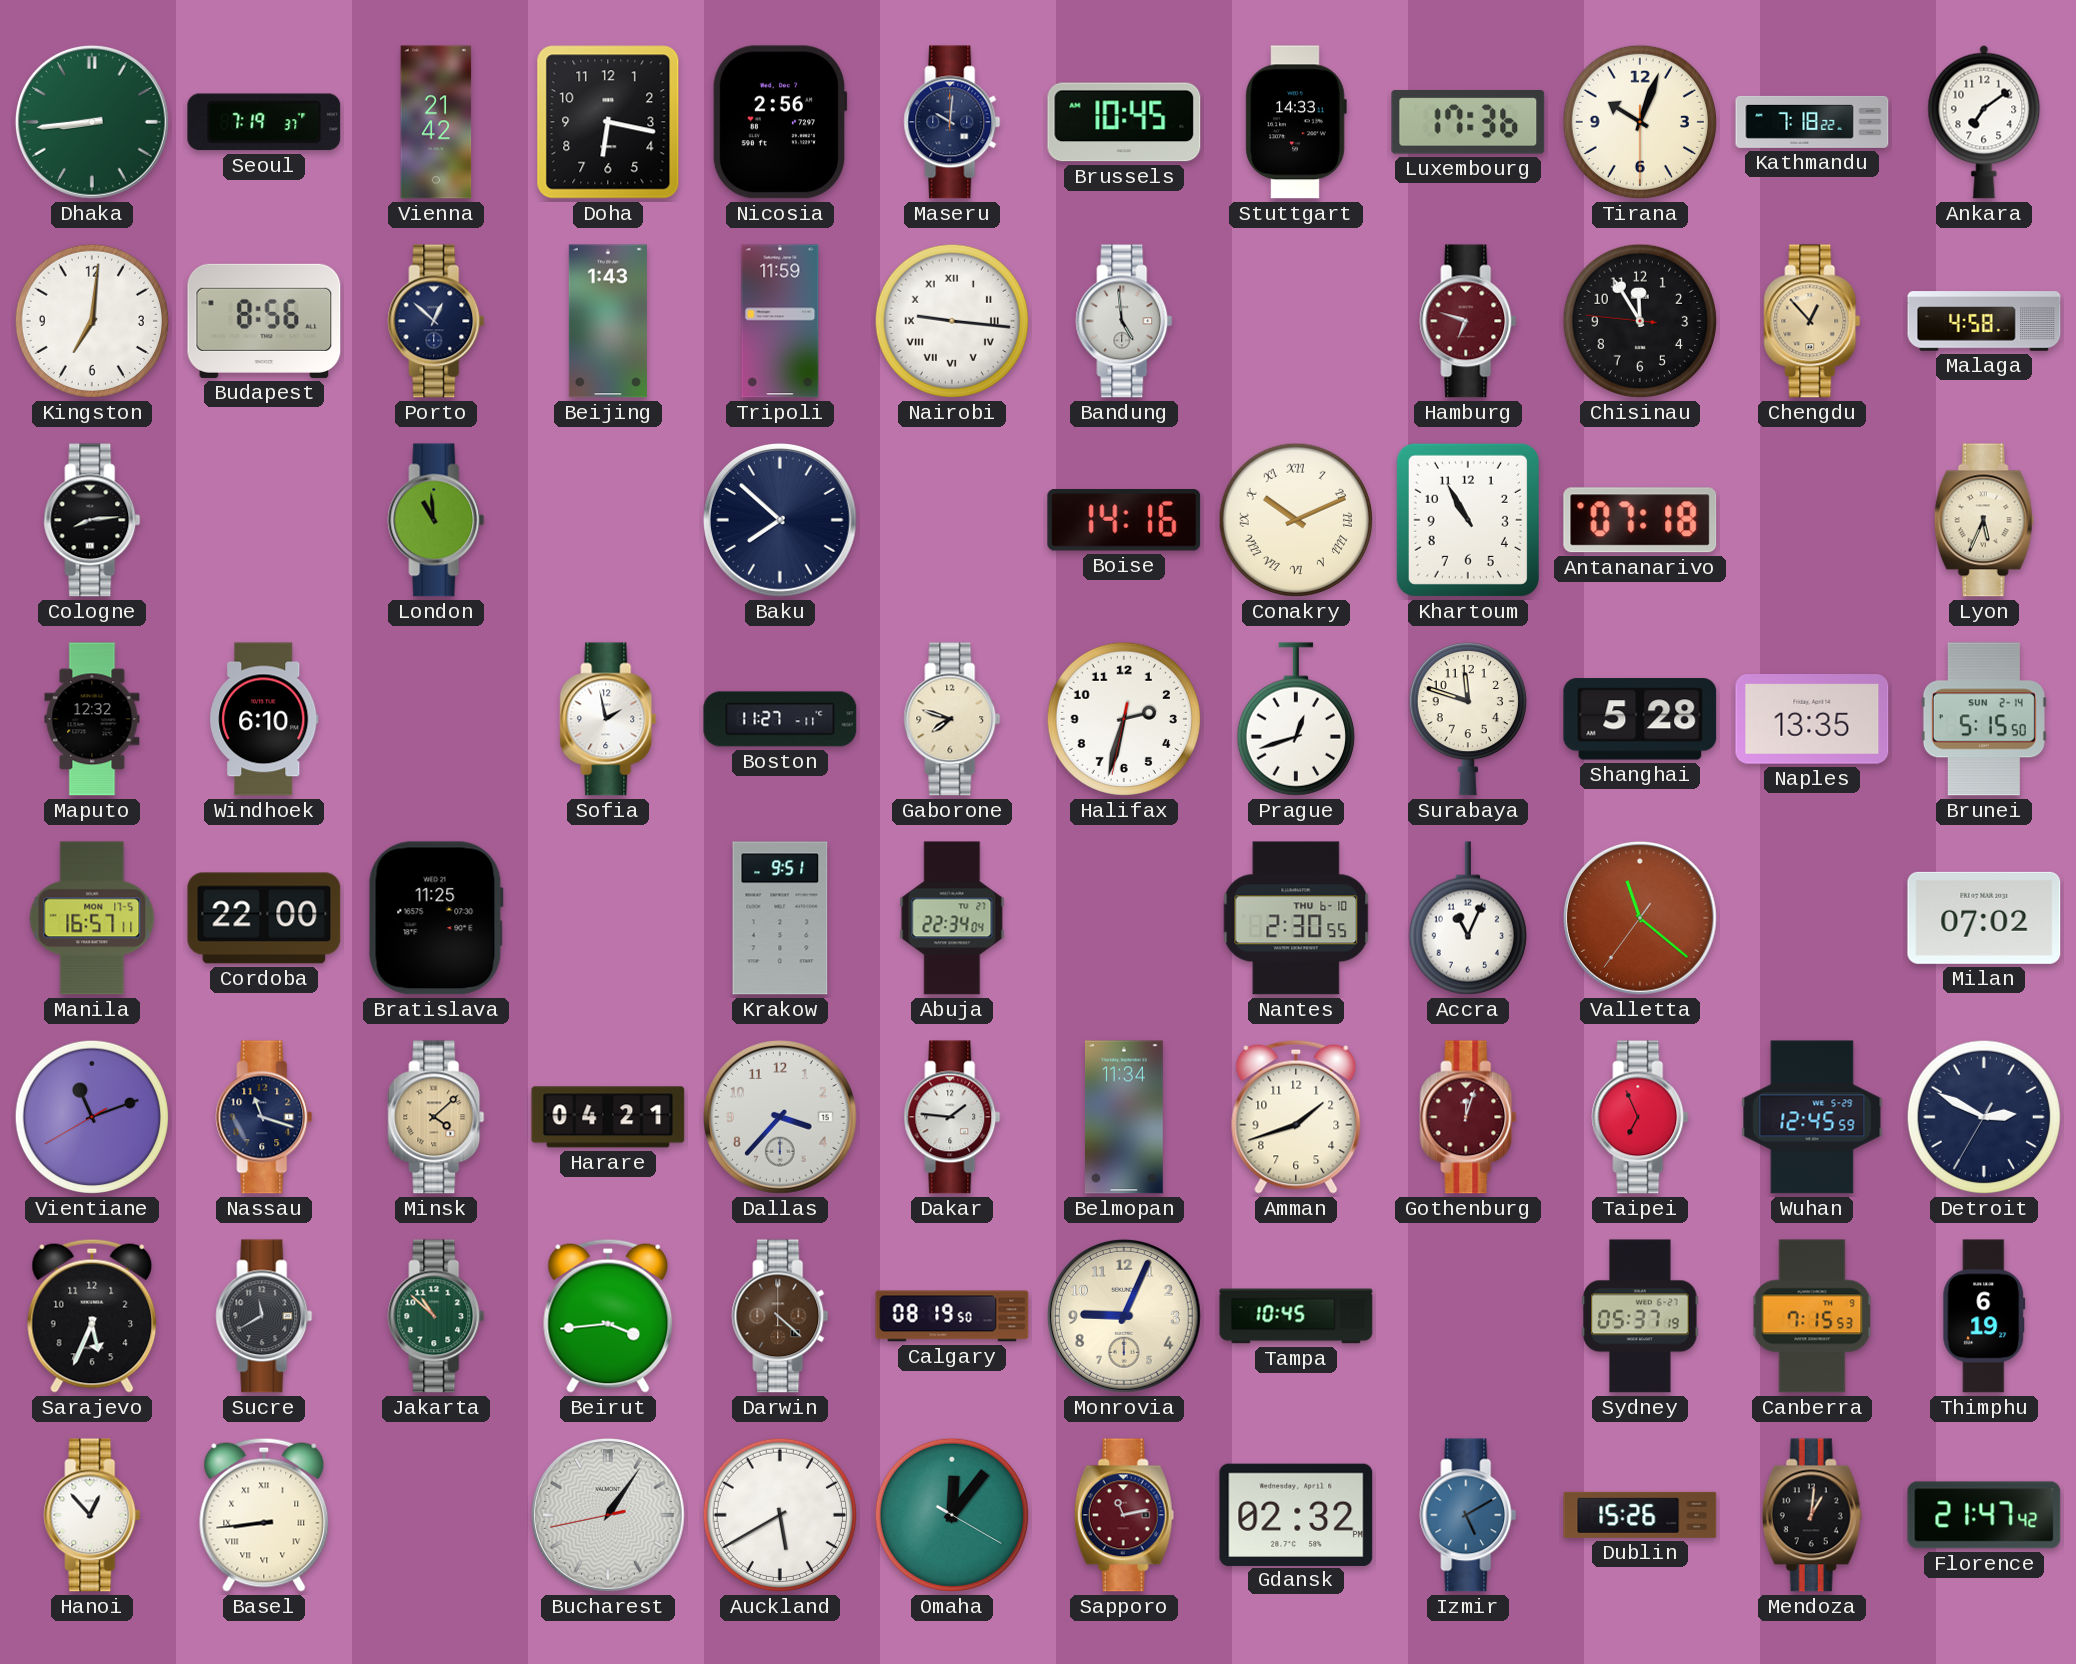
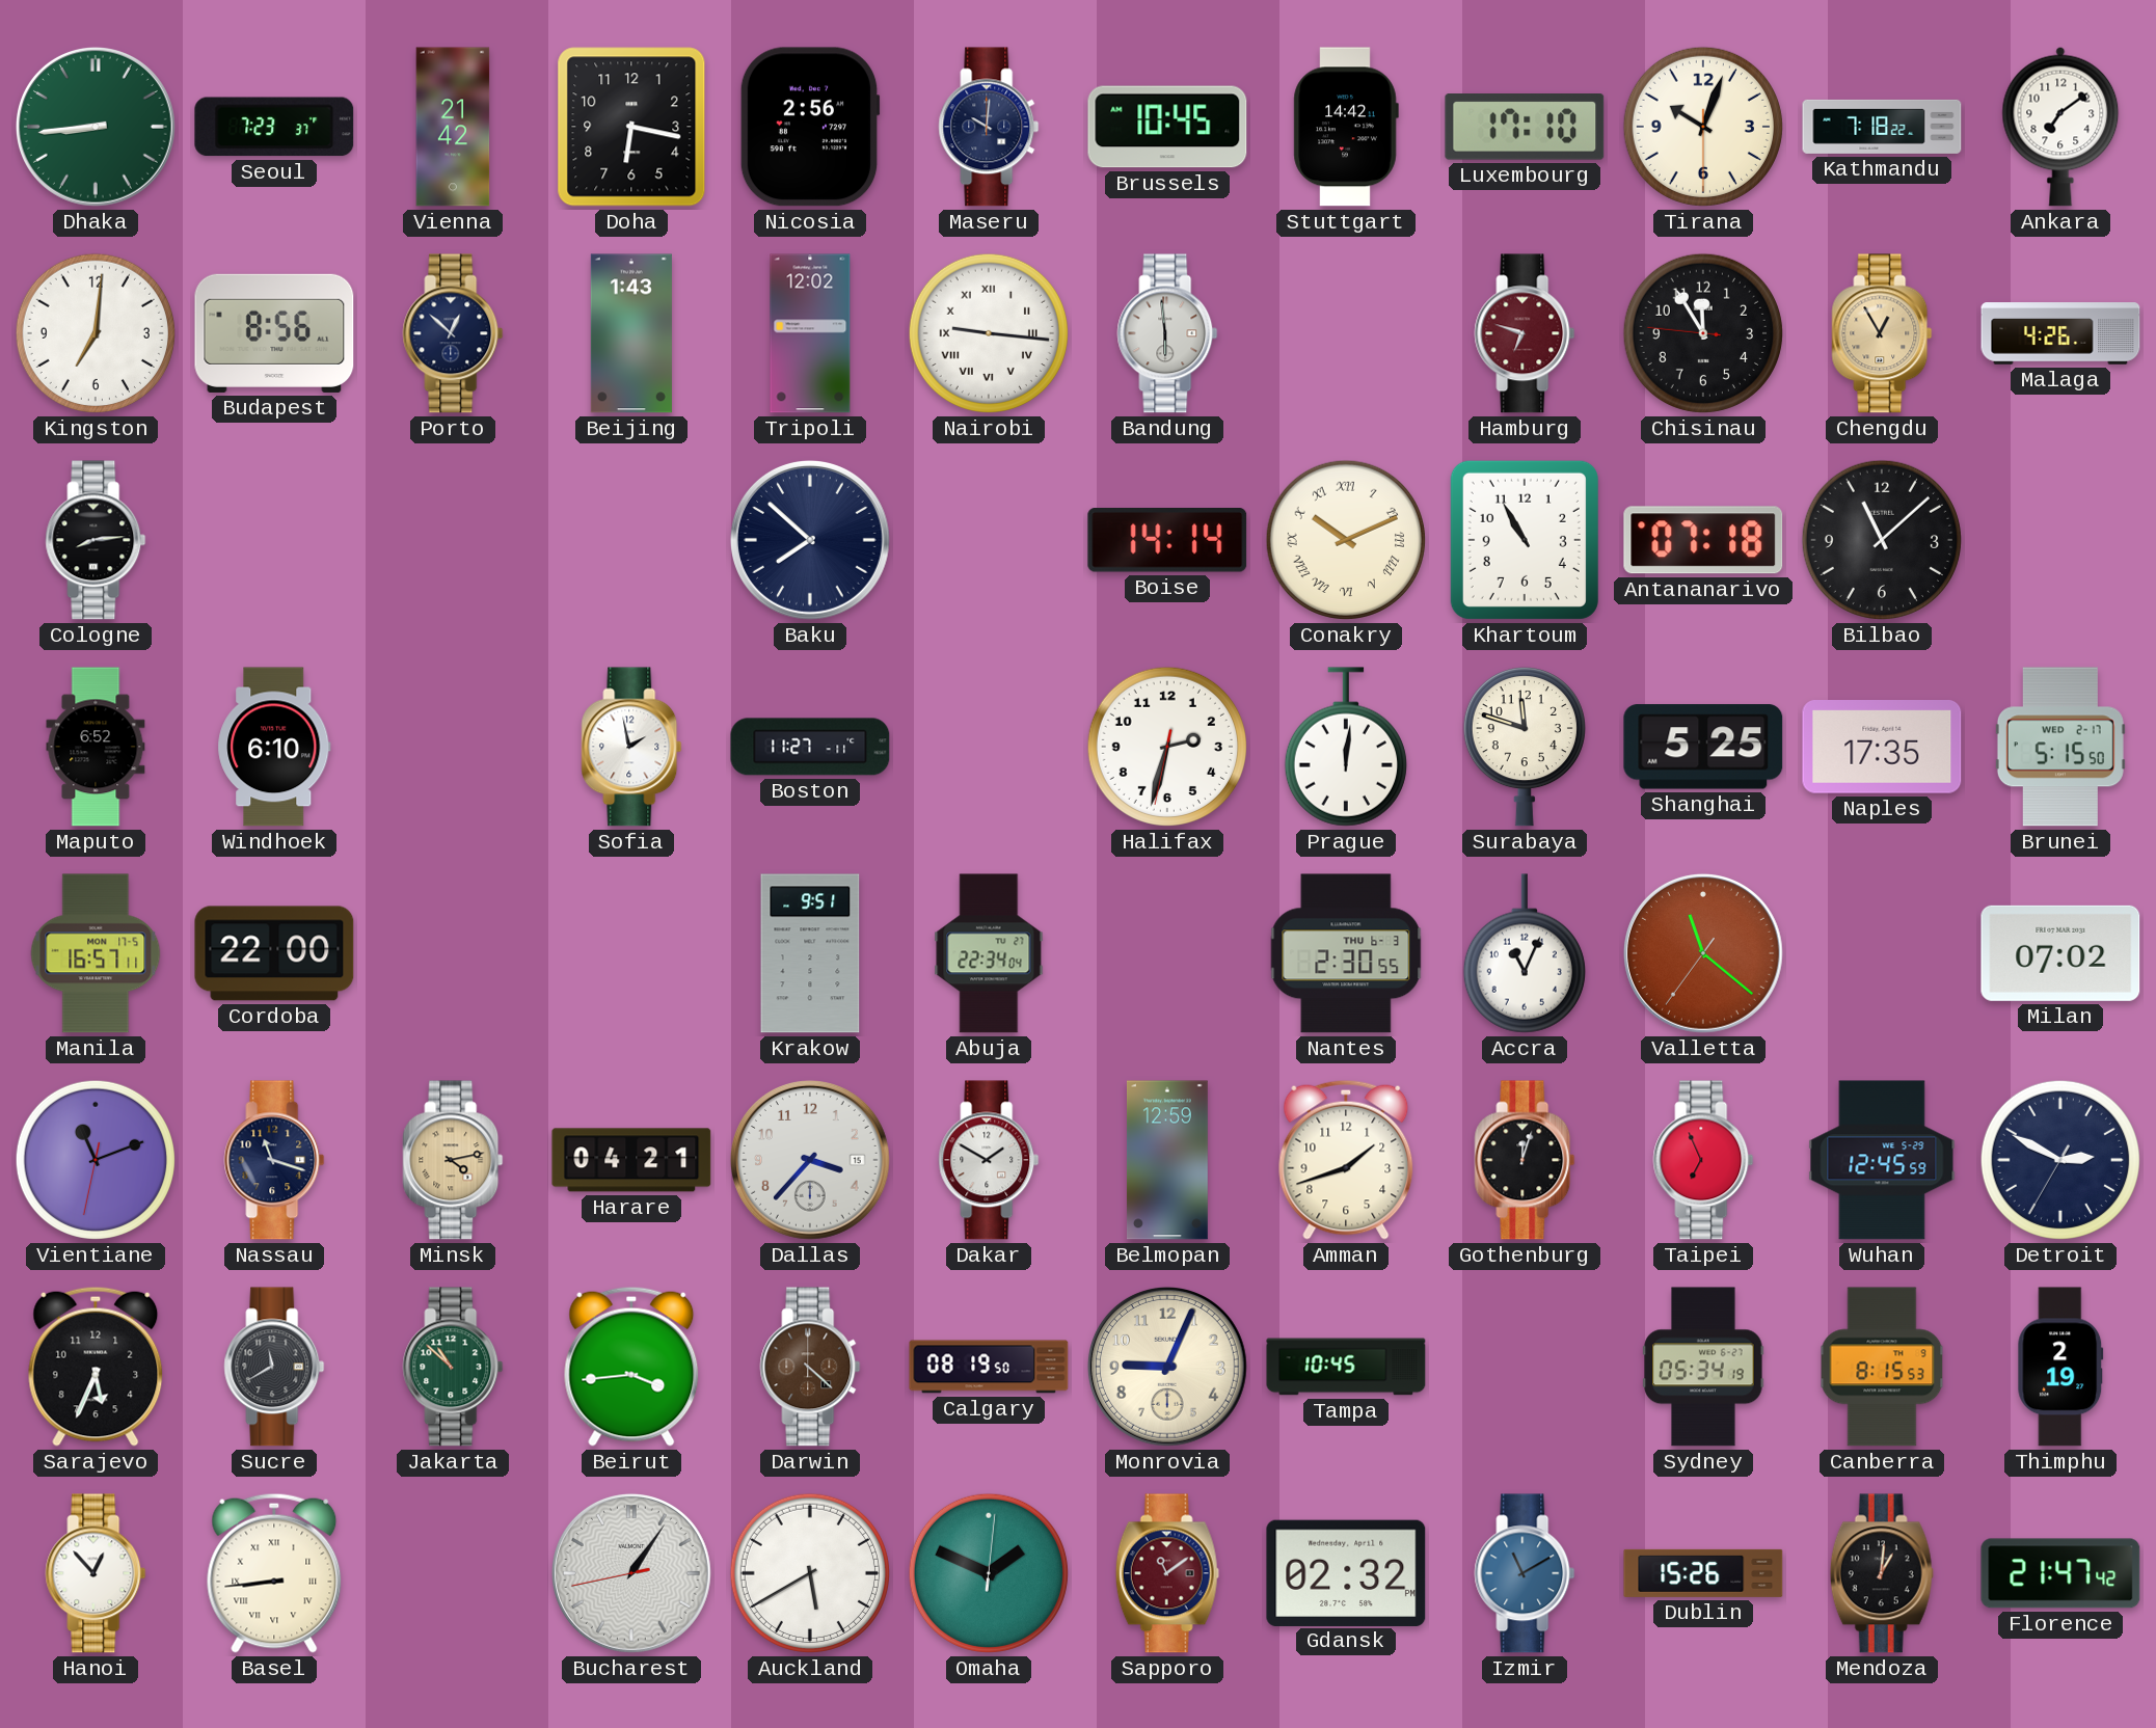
Seoul: 7:19 -> 7:23
Stuttgart: 14:33 -> 14:42
Luxembourg: 17:36 -> 17:10
Tripoli: 11:59 -> 12:02
Bandung: 4:59 -> 5:59
Chengdu: 12:53 -> 12:55
Malaga: 4:58 -> 4:26
London: 10:59 -> none
Boise: 14:16 -> 14:14
Bilbao: none -> 11:08
Lyon: 5:34 -> none
Maputo: 12:32 -> 6:52
Gaborone: 7:48 -> none
Prague: 12:42 -> 12:01
Shanghai: 5:28 -> 5:25
Naples: 13:35 -> 17:35
Brunei date: SUN 2-14 -> WED 2-17
Bratislava: 11:25 -> none
Nantes date: THU 6-10 -> THU 6-3
Vientiane: 11:11:40 -> 11:11:32
Minsk: 4:08 -> 4:13
Dakar: 1:46 -> 1:50
Belmopan: 11:34 -> 12:59
Gothenburg dial: burgundy -> black
Sydney: 05:37 -> 05:34
Canberra: 7:15 -> 8:15
Thimphu: 6:19 -> 2:19
Omaha: 12:06 -> 1:49
Sapporo: 11:13 -> 11:09
Izmir: 5:10 -> 11:10
